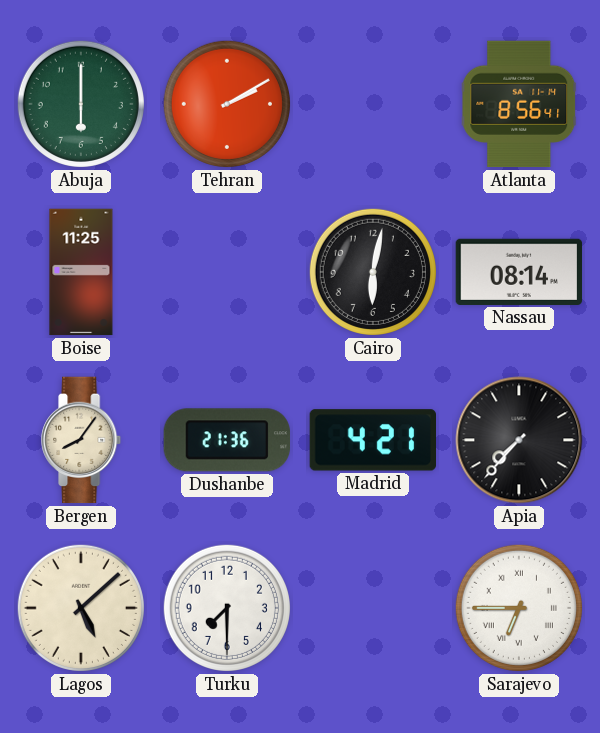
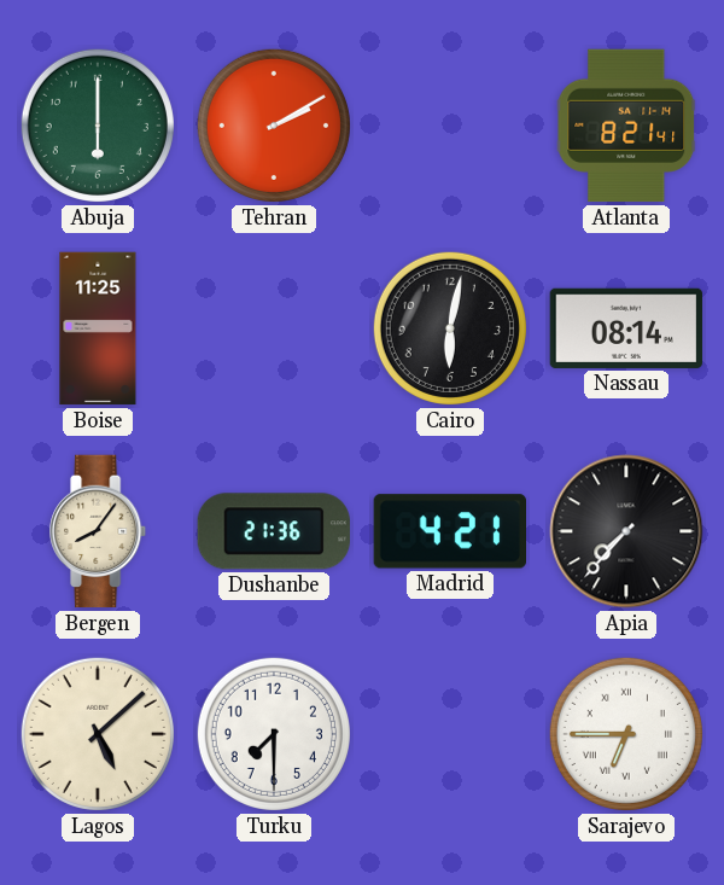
Atlanta: 8:56 -> 8:21
